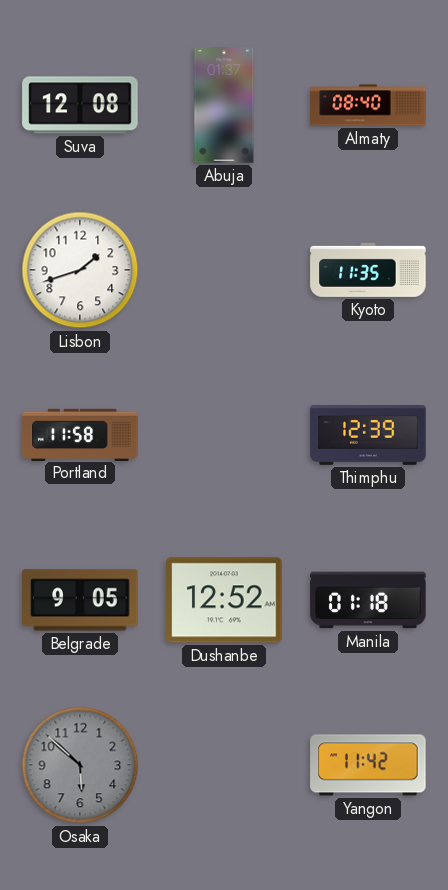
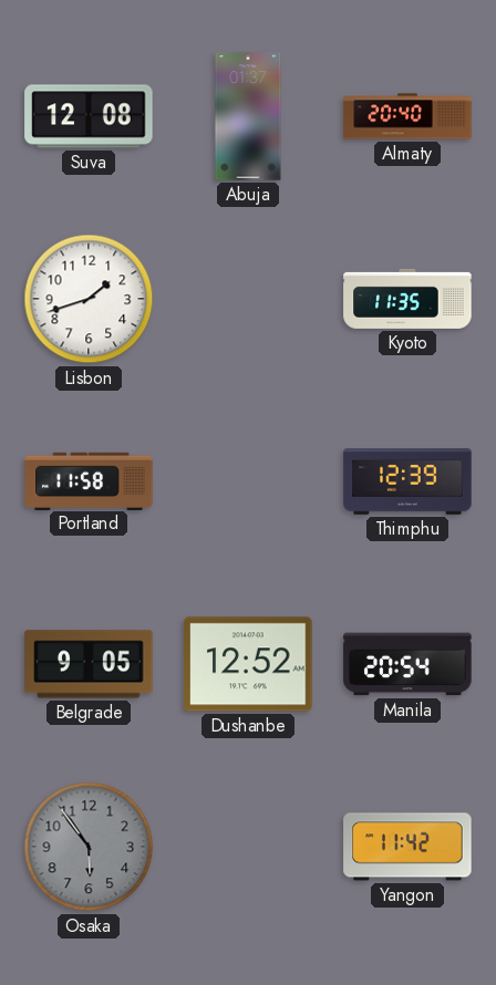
Almaty: 08:40 -> 20:40
Manila: 01:18 -> 20:54
Osaka: 5:52 -> 5:54
